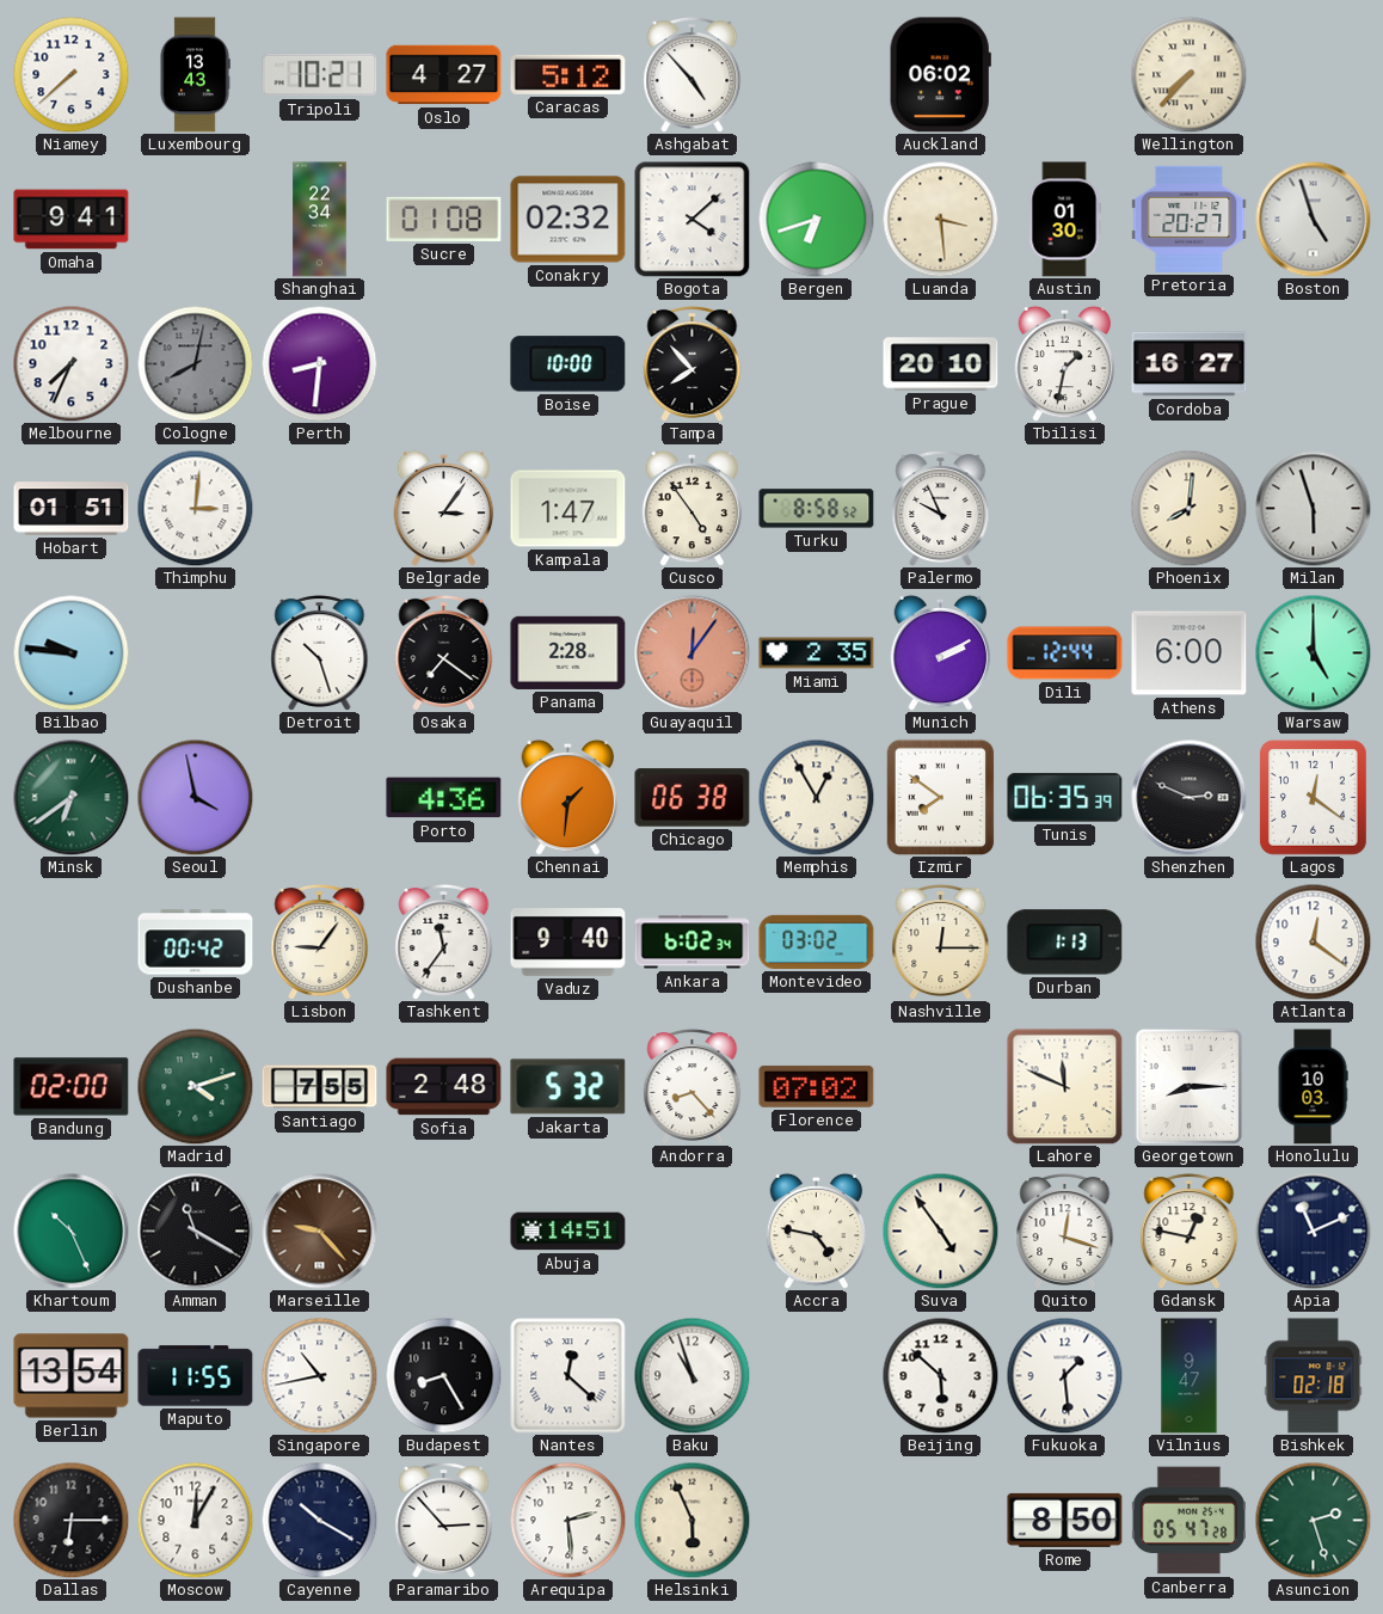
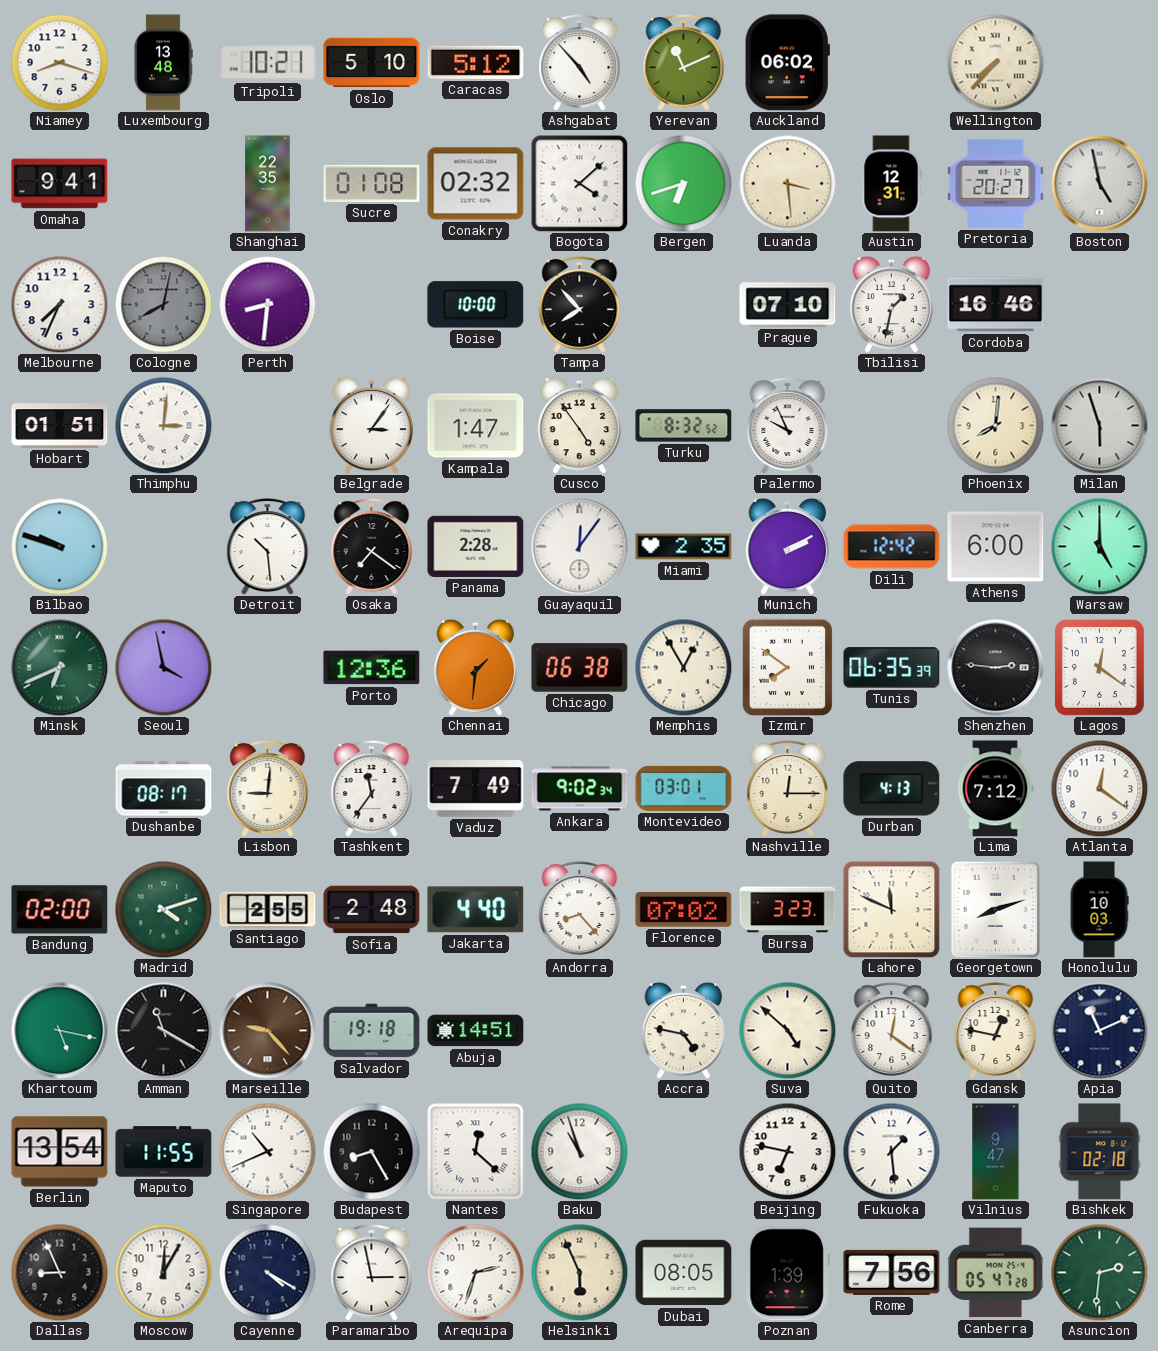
Niamey: 7:38 -> 8:18
Luxembourg: 13:43 -> 13:48
Oslo: 4:27 -> 5:10
Yerevan: none -> 11:11
Shanghai: 22:34 -> 22:35
Austin: 01:30 -> 12:31
Boston: 4:57 -> 4:58
Prague: 20:10 -> 07:10
Cordoba: 16:27 -> 16:46
Turku: 8:58 -> 8:32
Bilbao: 9:46 -> 9:48
Detroit: 10:27 -> 10:29
Guayaquil dial: salmon -> white
Dili: 12:44 -> 12:42
Minsk: 6:39 -> 6:41
Porto: 4:36 -> 12:36
Shenzhen: 2:49 -> 2:46
Dushanbe: 00:42 -> 08:17
Lisbon: 9:06 -> 9:01
Vaduz: 9:40 -> 7:49
Ankara: 6:02 -> 9:02
Montevideo: 03:02 -> 03:01
Durban: 1:13 -> 4:13
Lima: none -> 7:12
Santiago: 7:55 -> 2:55
Jakarta: 5:32 -> 4:40
Bursa: none -> 3:23
Georgetown: 8:15 -> 8:12
Khartoum: 10:26 -> 5:17
Salvador: none -> 19:18
Suva: 4:54 -> 4:52
Quito: 12:18 -> 12:21
Singapore: 10:43 -> 10:41
Beijing: 5:52 -> 6:47
Dallas: 6:15 -> 8:56
Cayenne: 10:20 -> 4:20
Paramaribo: 2:53 -> 2:58
Arequipa: 2:29 -> 2:33
Dubai: none -> 08:05
Poznan: none -> 1:39
Rome: 8:50 -> 7:56
Asuncion: 2:27 -> 2:31
